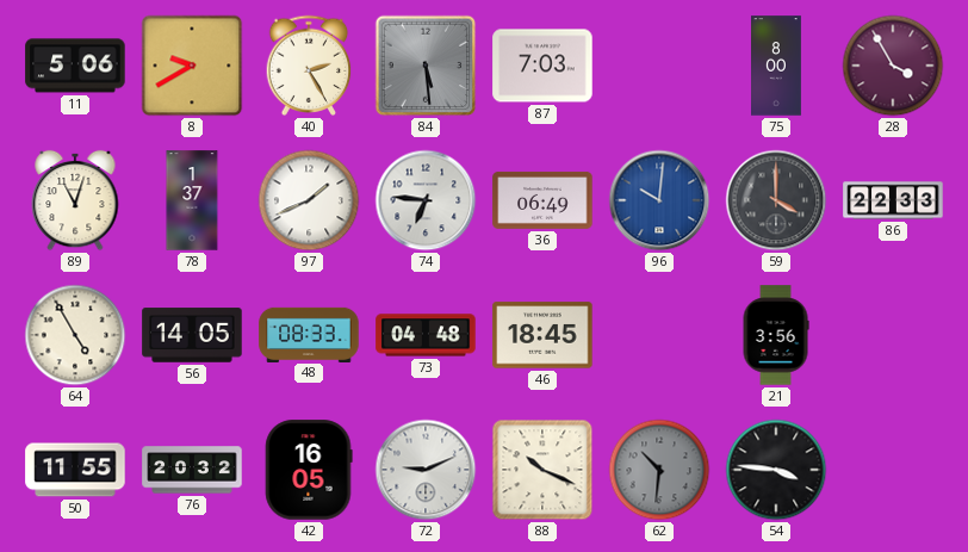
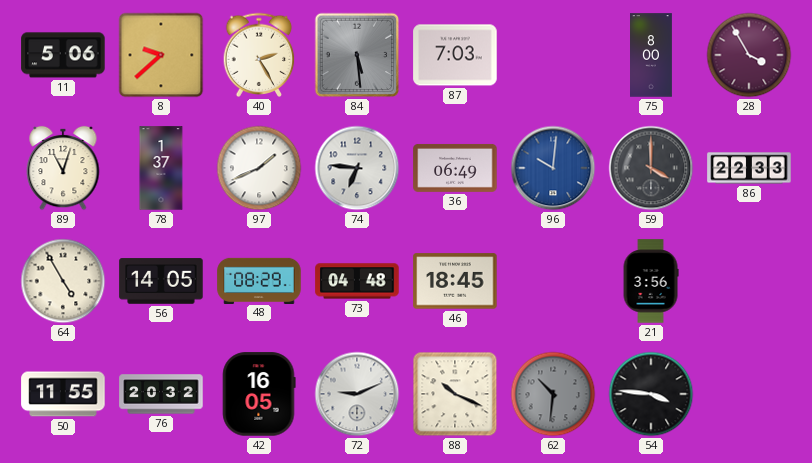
8: 9:40 -> 9:38
48: 08:33 -> 08:29
